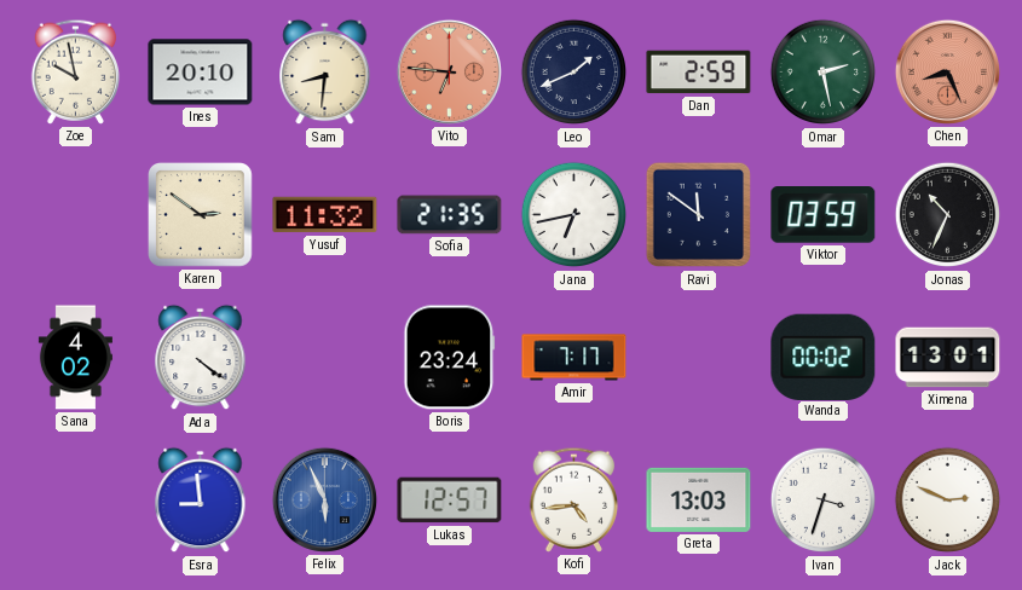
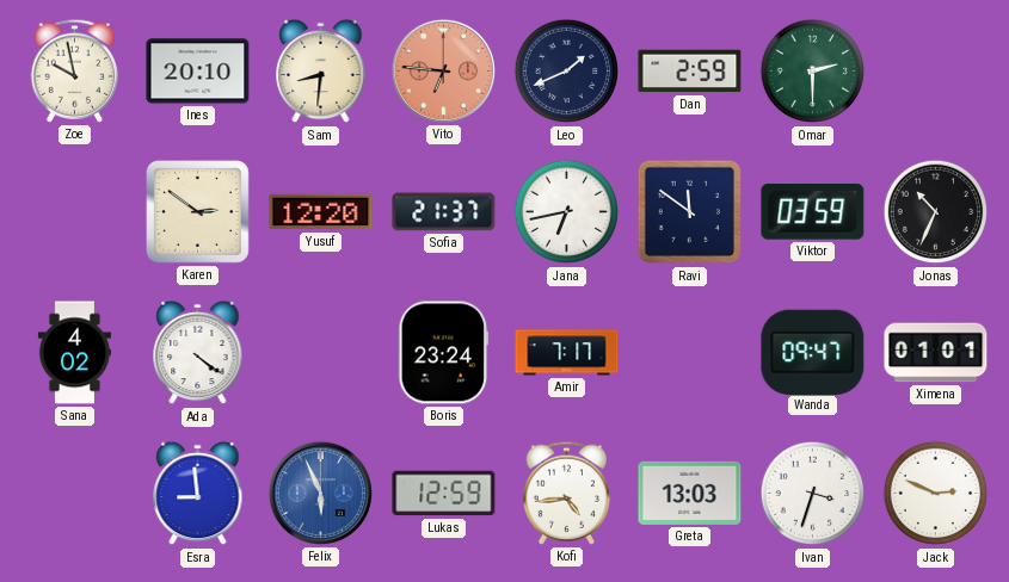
Omar: 2:28 -> 2:30
Chen: 8:26 -> none
Yusuf: 11:32 -> 12:20
Sofia: 21:35 -> 21:37
Wanda: 00:02 -> 09:47
Ximena: 13:01 -> 01:01
Lukas: 12:57 -> 12:59
